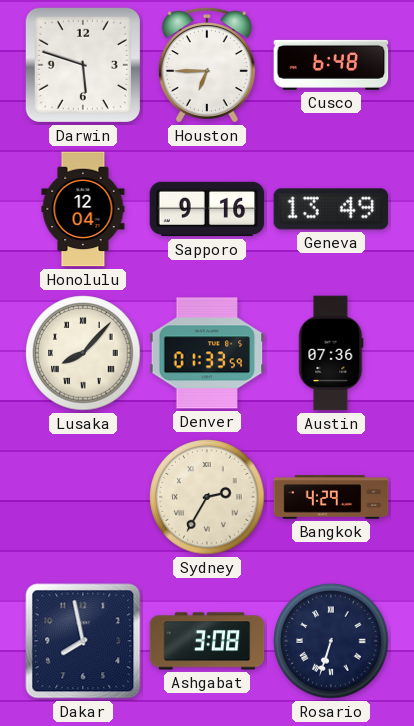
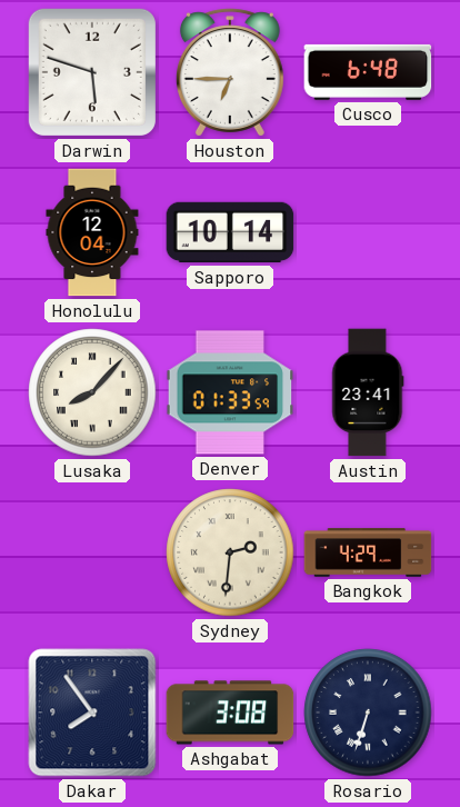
Sapporo: 9:16 -> 10:14
Geneva: 13:49 -> none
Austin: 07:36 -> 23:41
Sydney: 2:35 -> 2:31
Dakar: 7:58 -> 7:54
